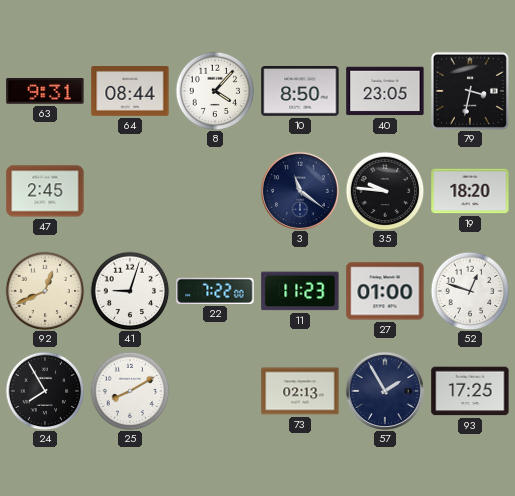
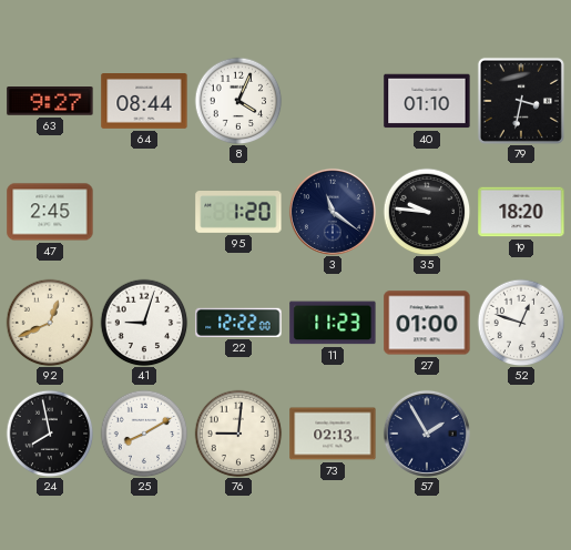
63: 9:31 -> 9:27
8: 4:07 -> 4:04
10: 8:50 -> none
40: 23:05 -> 01:10
95: none -> 1:20
22: 7:22 -> 12:22
24: 7:55 -> 7:58
76: none -> 9:01
93: 17:25 -> none
